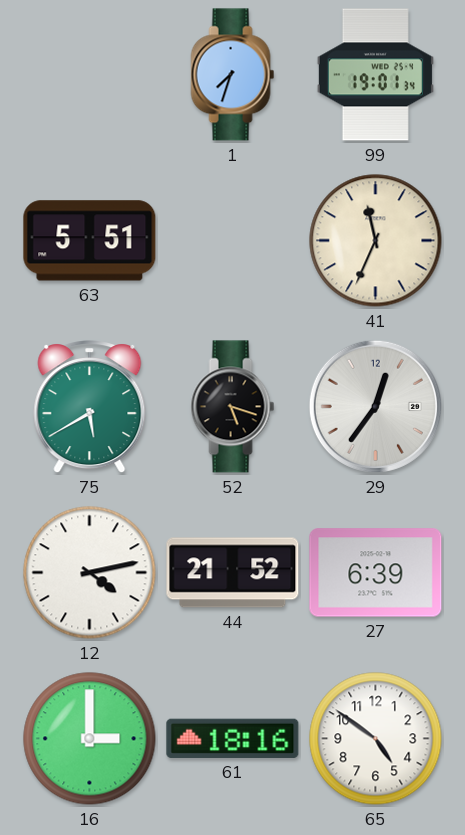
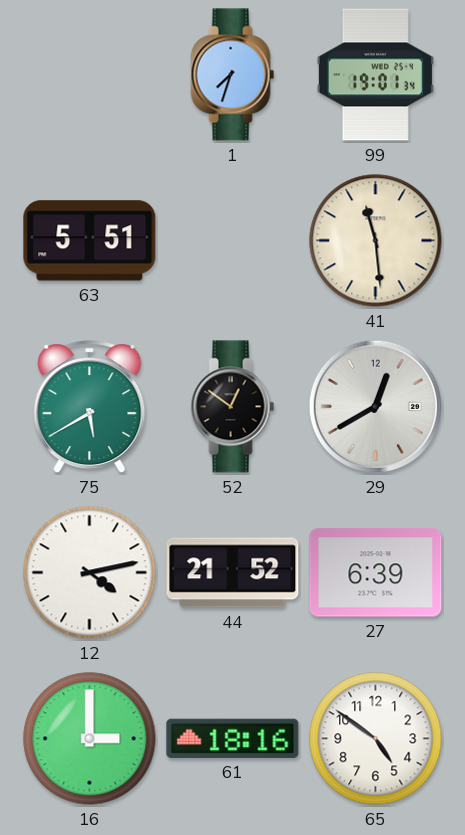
41: 11:34 -> 11:29
52: 5:18 -> 12:51
29: 12:36 -> 12:40
